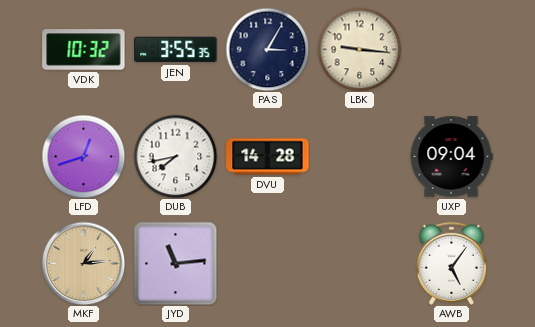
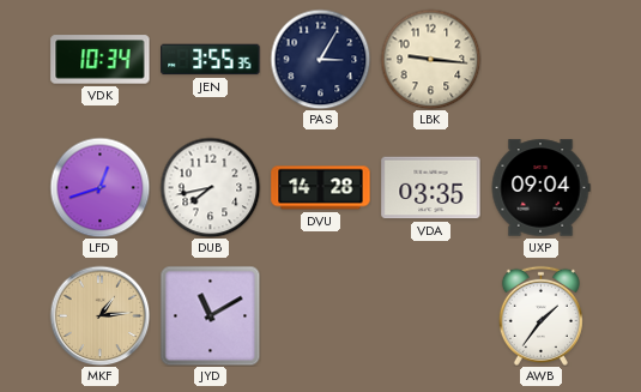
VDK: 10:32 -> 10:34
VDA: none -> 03:35
JYD: 11:14 -> 11:10
AWB: 5:06 -> 1:36
